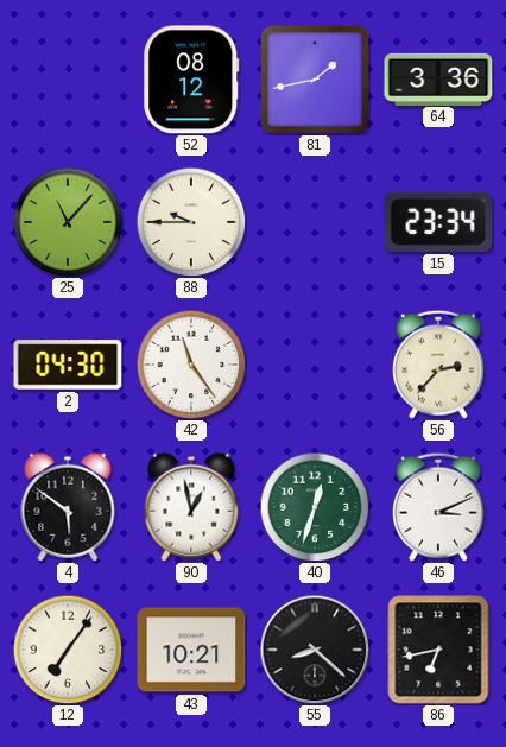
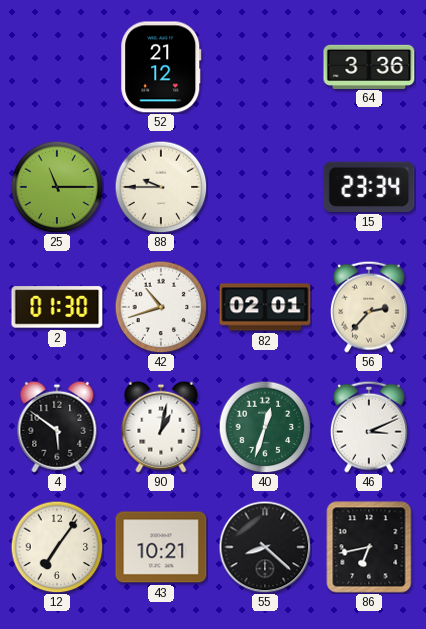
52: 08:12 -> 21:12
81: 1:43 -> none
25: 11:07 -> 11:15
2: 04:30 -> 01:30
42: 11:24 -> 10:42
82: none -> 02:01
90: 12:58 -> 1:02
